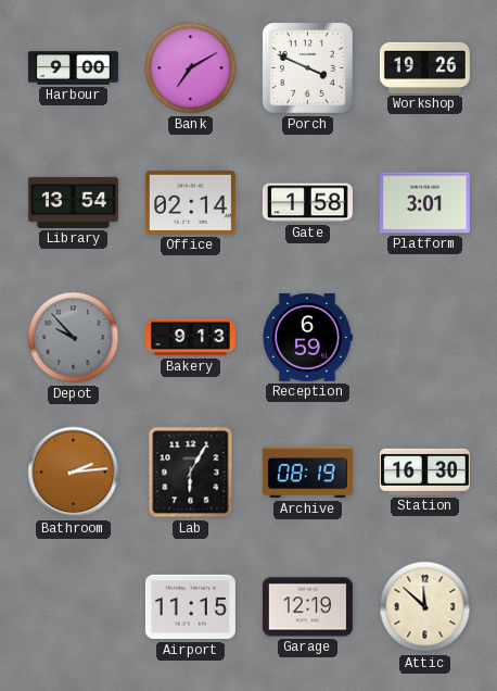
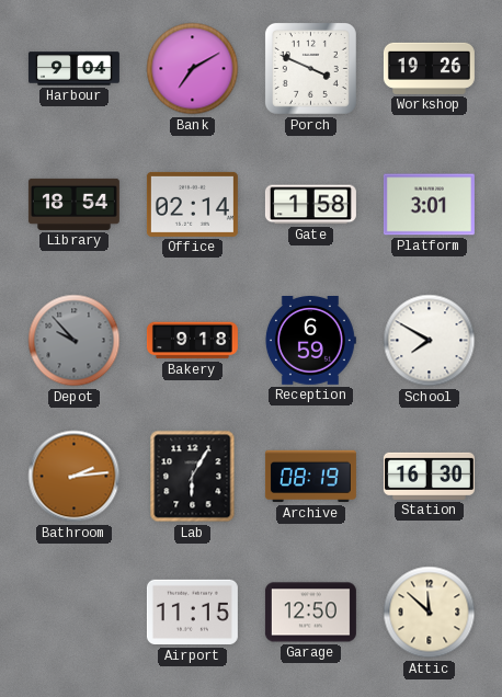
Harbour: 9:00 -> 9:04
Library: 13:54 -> 18:54
Bakery: 9:13 -> 9:18
School: none -> 7:50
Garage: 12:19 -> 12:50
